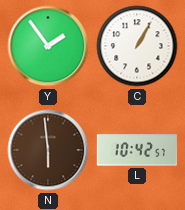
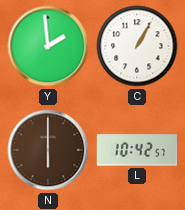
Y: 1:54 -> 1:59
N: 5:59 -> 6:00
